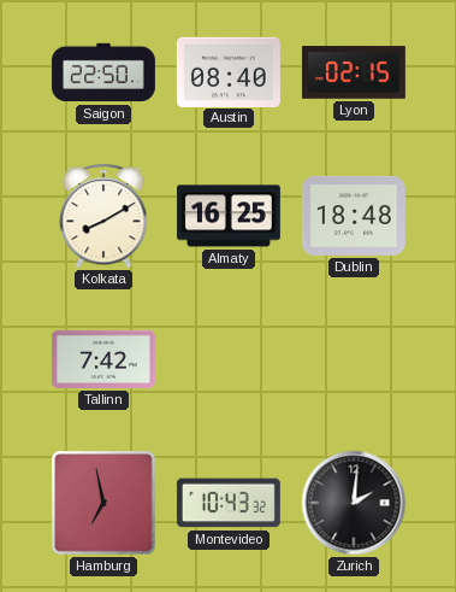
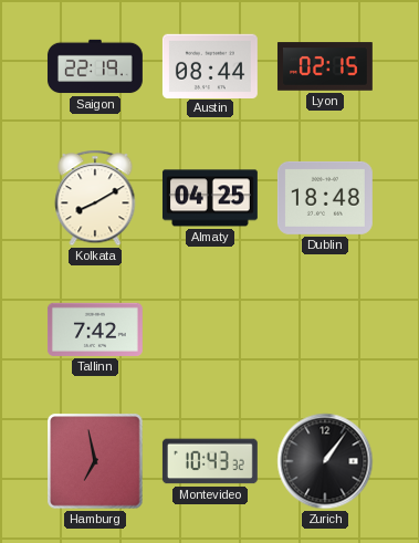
Saigon: 22:50 -> 22:19
Austin: 08:40 -> 08:44
Almaty: 16:25 -> 04:25
Zurich: 2:01 -> 1:06
